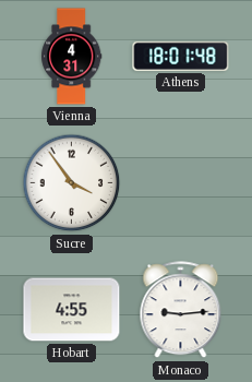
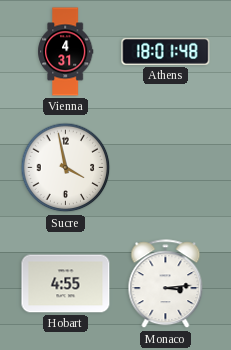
Sucre: 3:54 -> 3:58
Monaco: 9:14 -> 3:14
